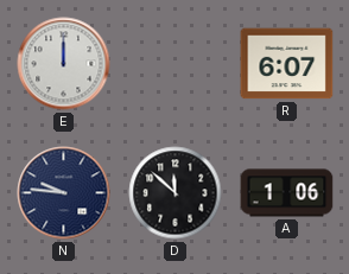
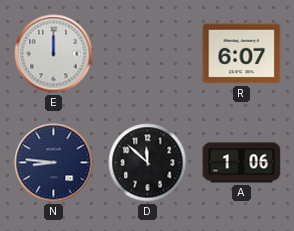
N: 9:46 -> 8:46
